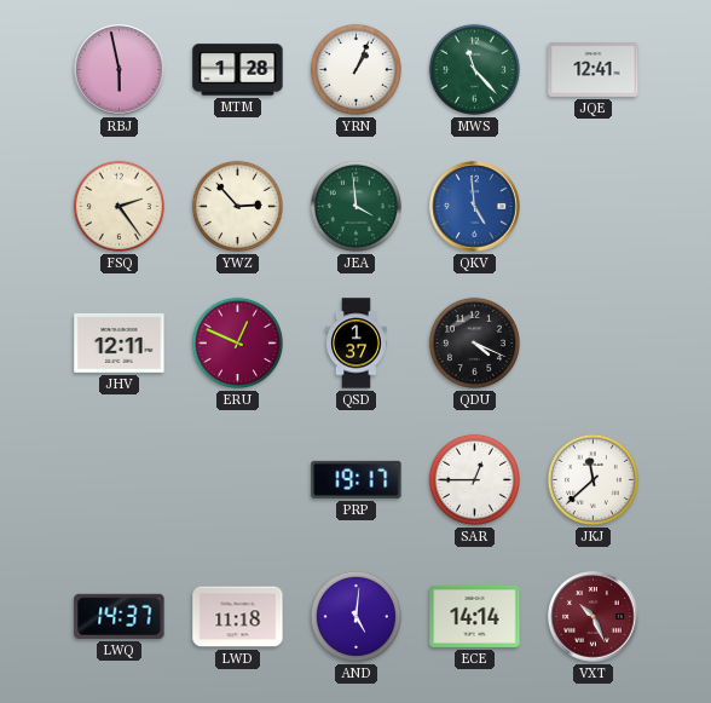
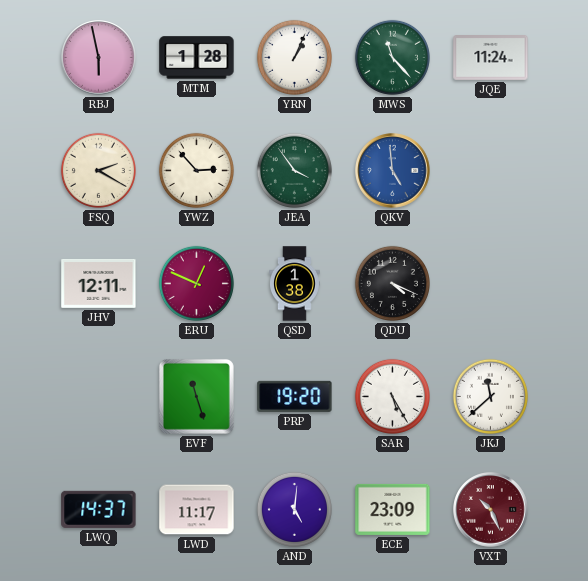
JQE: 12:41 -> 11:24
FSQ: 2:24 -> 2:20
JEA: 3:59 -> 3:54
QSD: 1:37 -> 1:38
EVF: none -> 11:27
PRP: 19:17 -> 19:20
SAR: 12:45 -> 5:25
LWD: 11:18 -> 11:17
ECE: 14:14 -> 23:09
